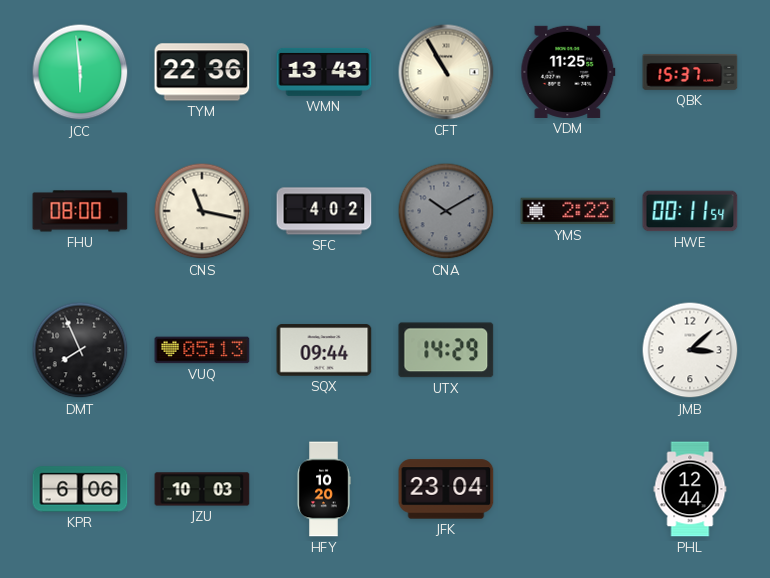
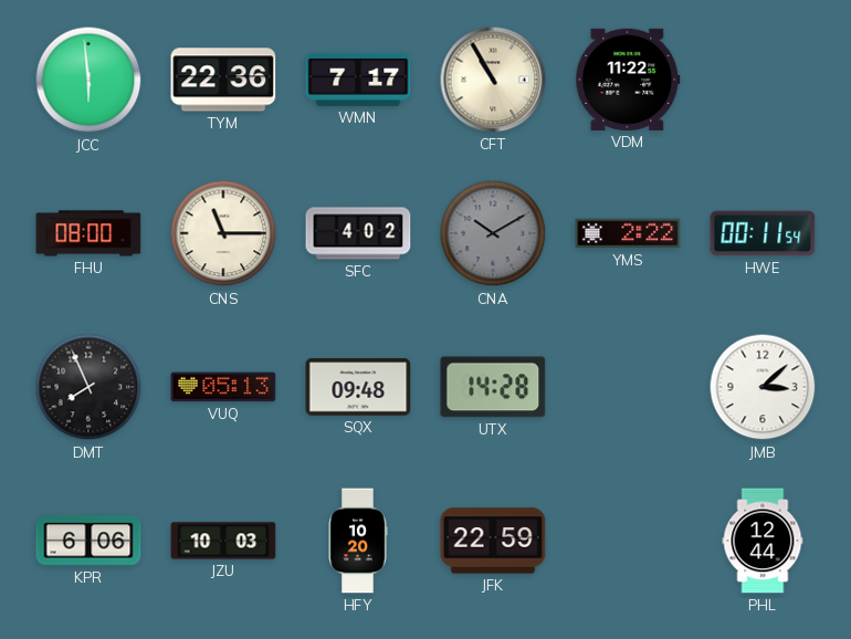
WMN: 13:43 -> 7:17
VDM: 11:25 -> 11:22
QBK: 15:37 -> none
CNS: 11:17 -> 11:15
SQX: 09:44 -> 09:48
UTX: 14:29 -> 14:28
JFK: 23:04 -> 22:59
